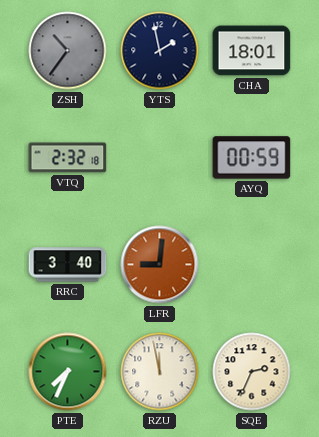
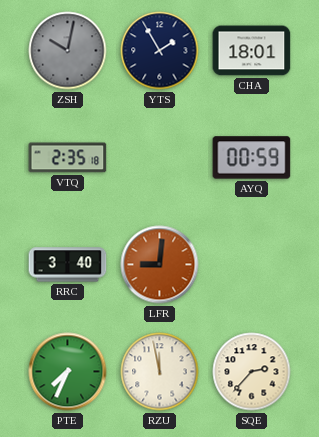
ZSH: 10:36 -> 10:02
YTS: 1:58 -> 1:55
VTQ: 2:32 -> 2:35
SQE: 2:34 -> 2:37
